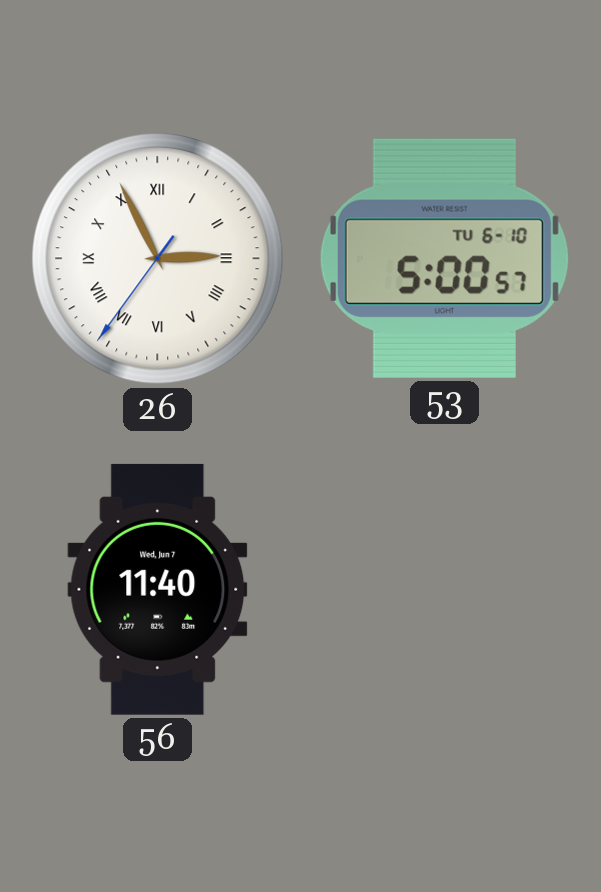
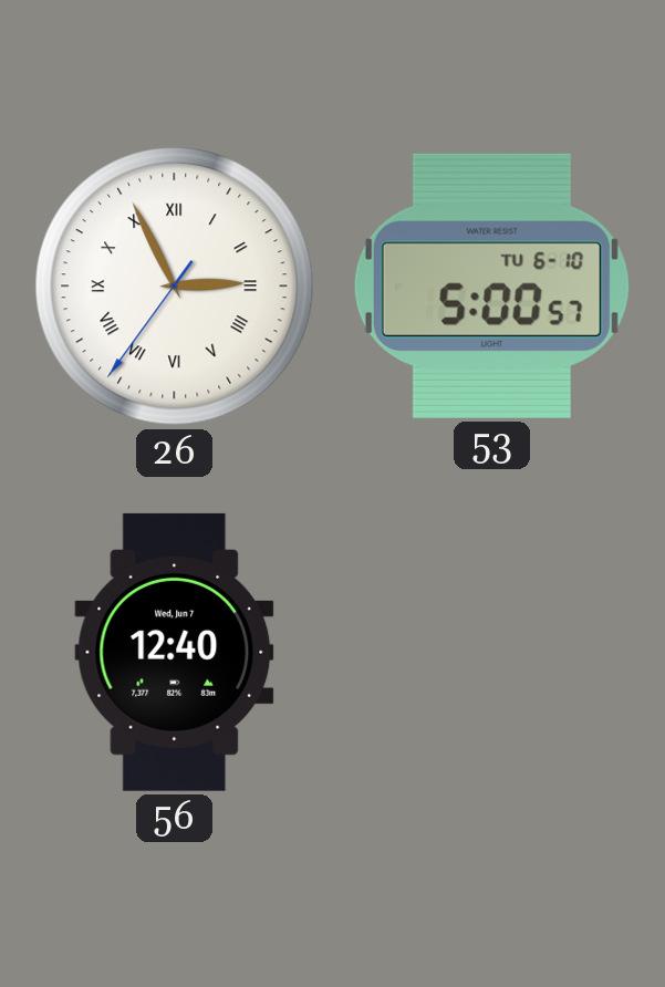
56: 11:40 -> 12:40
